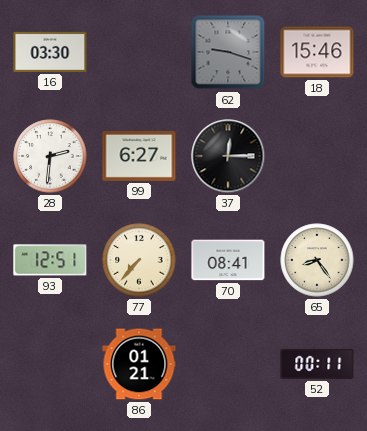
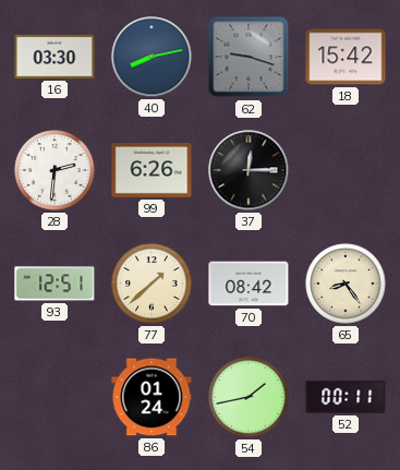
40: none -> 8:13
18: 15:46 -> 15:42
99: 6:27 -> 6:26
77: 7:37 -> 1:38
70: 08:41 -> 08:42
86: 01:21 -> 01:24
54: none -> 1:43
